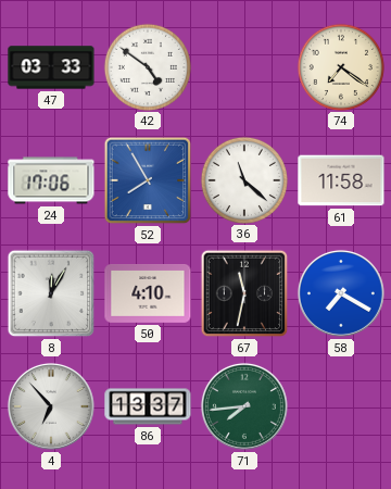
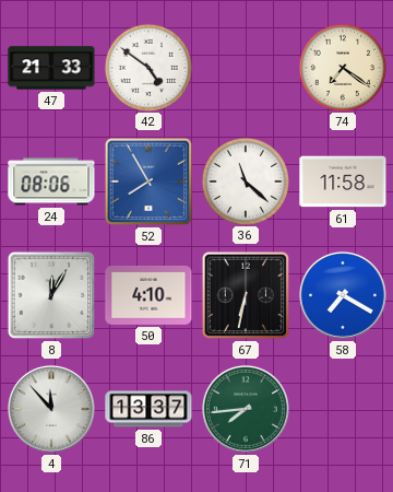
47: 03:33 -> 21:33
24: 17:06 -> 08:06
67: 11:32 -> 6:32
4: 6:53 -> 11:53
